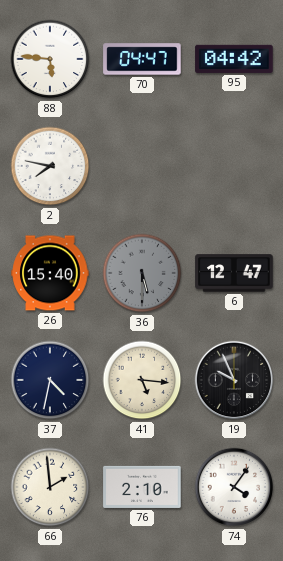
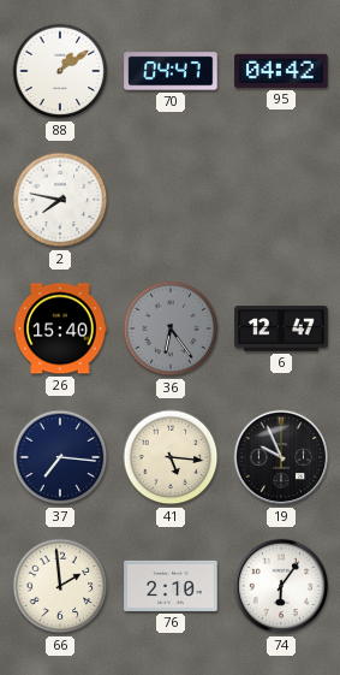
88: 5:46 -> 1:09
36: 5:30 -> 6:24
37: 4:32 -> 7:16
74: 4:06 -> 6:06
